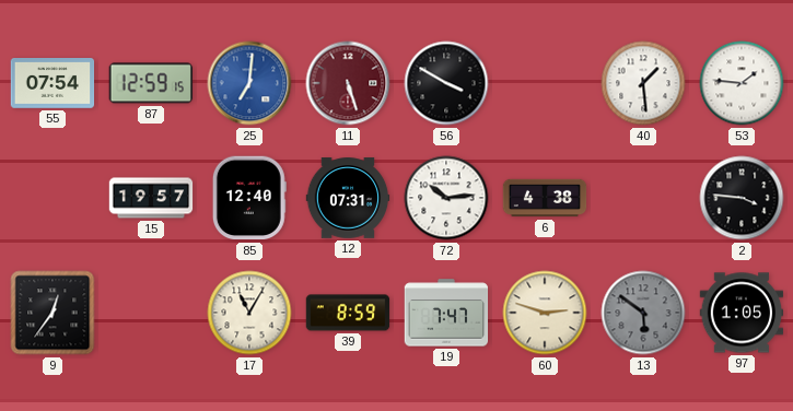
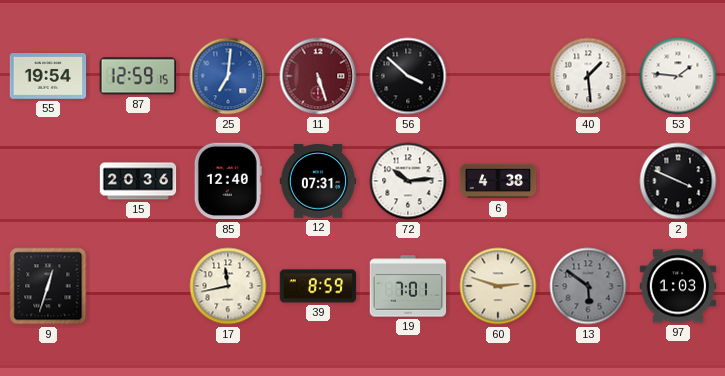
55: 07:54 -> 19:54
56: 3:50 -> 3:52
15: 19:57 -> 20:36
2: 3:46 -> 3:49
9: 12:36 -> 12:33
17: 11:05 -> 11:43
19: 7:47 -> 7:01
97: 1:05 -> 1:03
